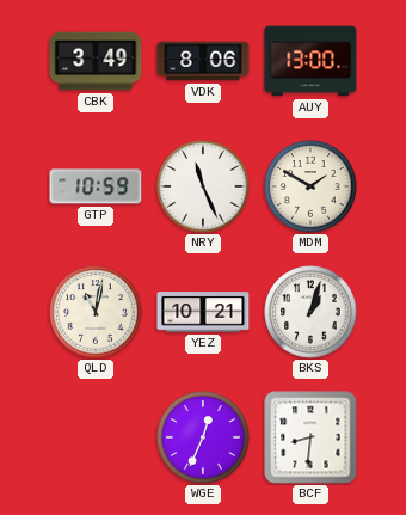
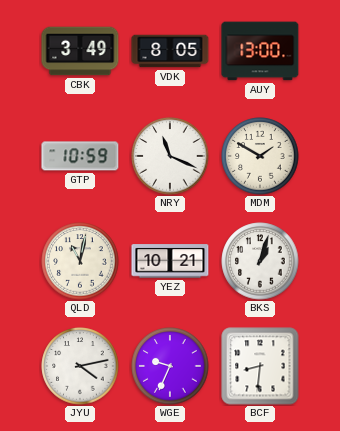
VDK: 8:06 -> 8:05
NRY: 11:26 -> 11:19
JYU: none -> 4:13
WGE: 12:34 -> 9:34
